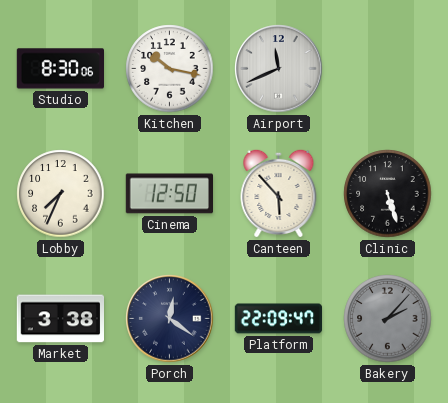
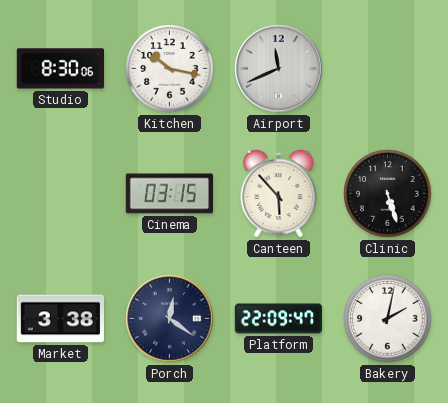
Lobby: 7:34 -> none
Cinema: 12:50 -> 03:15
Bakery: 2:07 -> 2:02
Bakery dial: grey -> white
